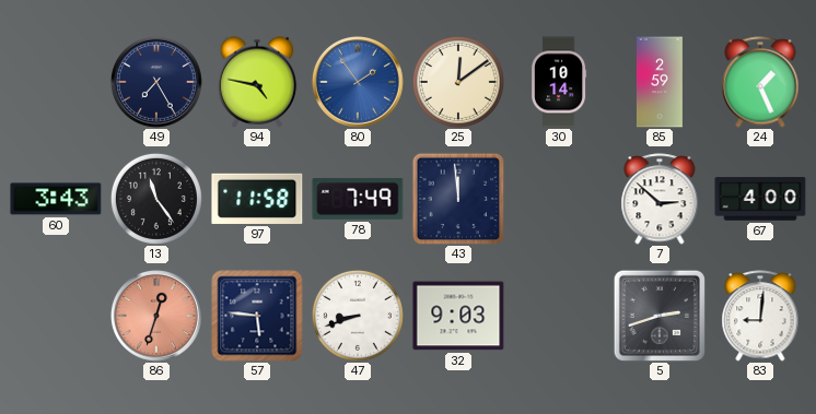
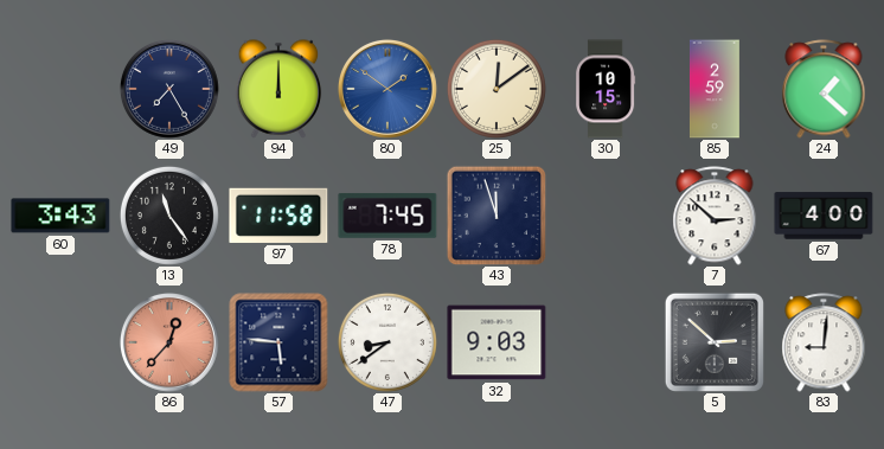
94: 4:47 -> 12:00
80: 1:54 -> 1:51
30: 10:14 -> 10:15
24: 1:26 -> 1:22
78: 7:49 -> 7:45
43: 11:59 -> 11:57
86: 12:33 -> 12:37
47: 8:42 -> 8:39
5: 2:42 -> 2:52
